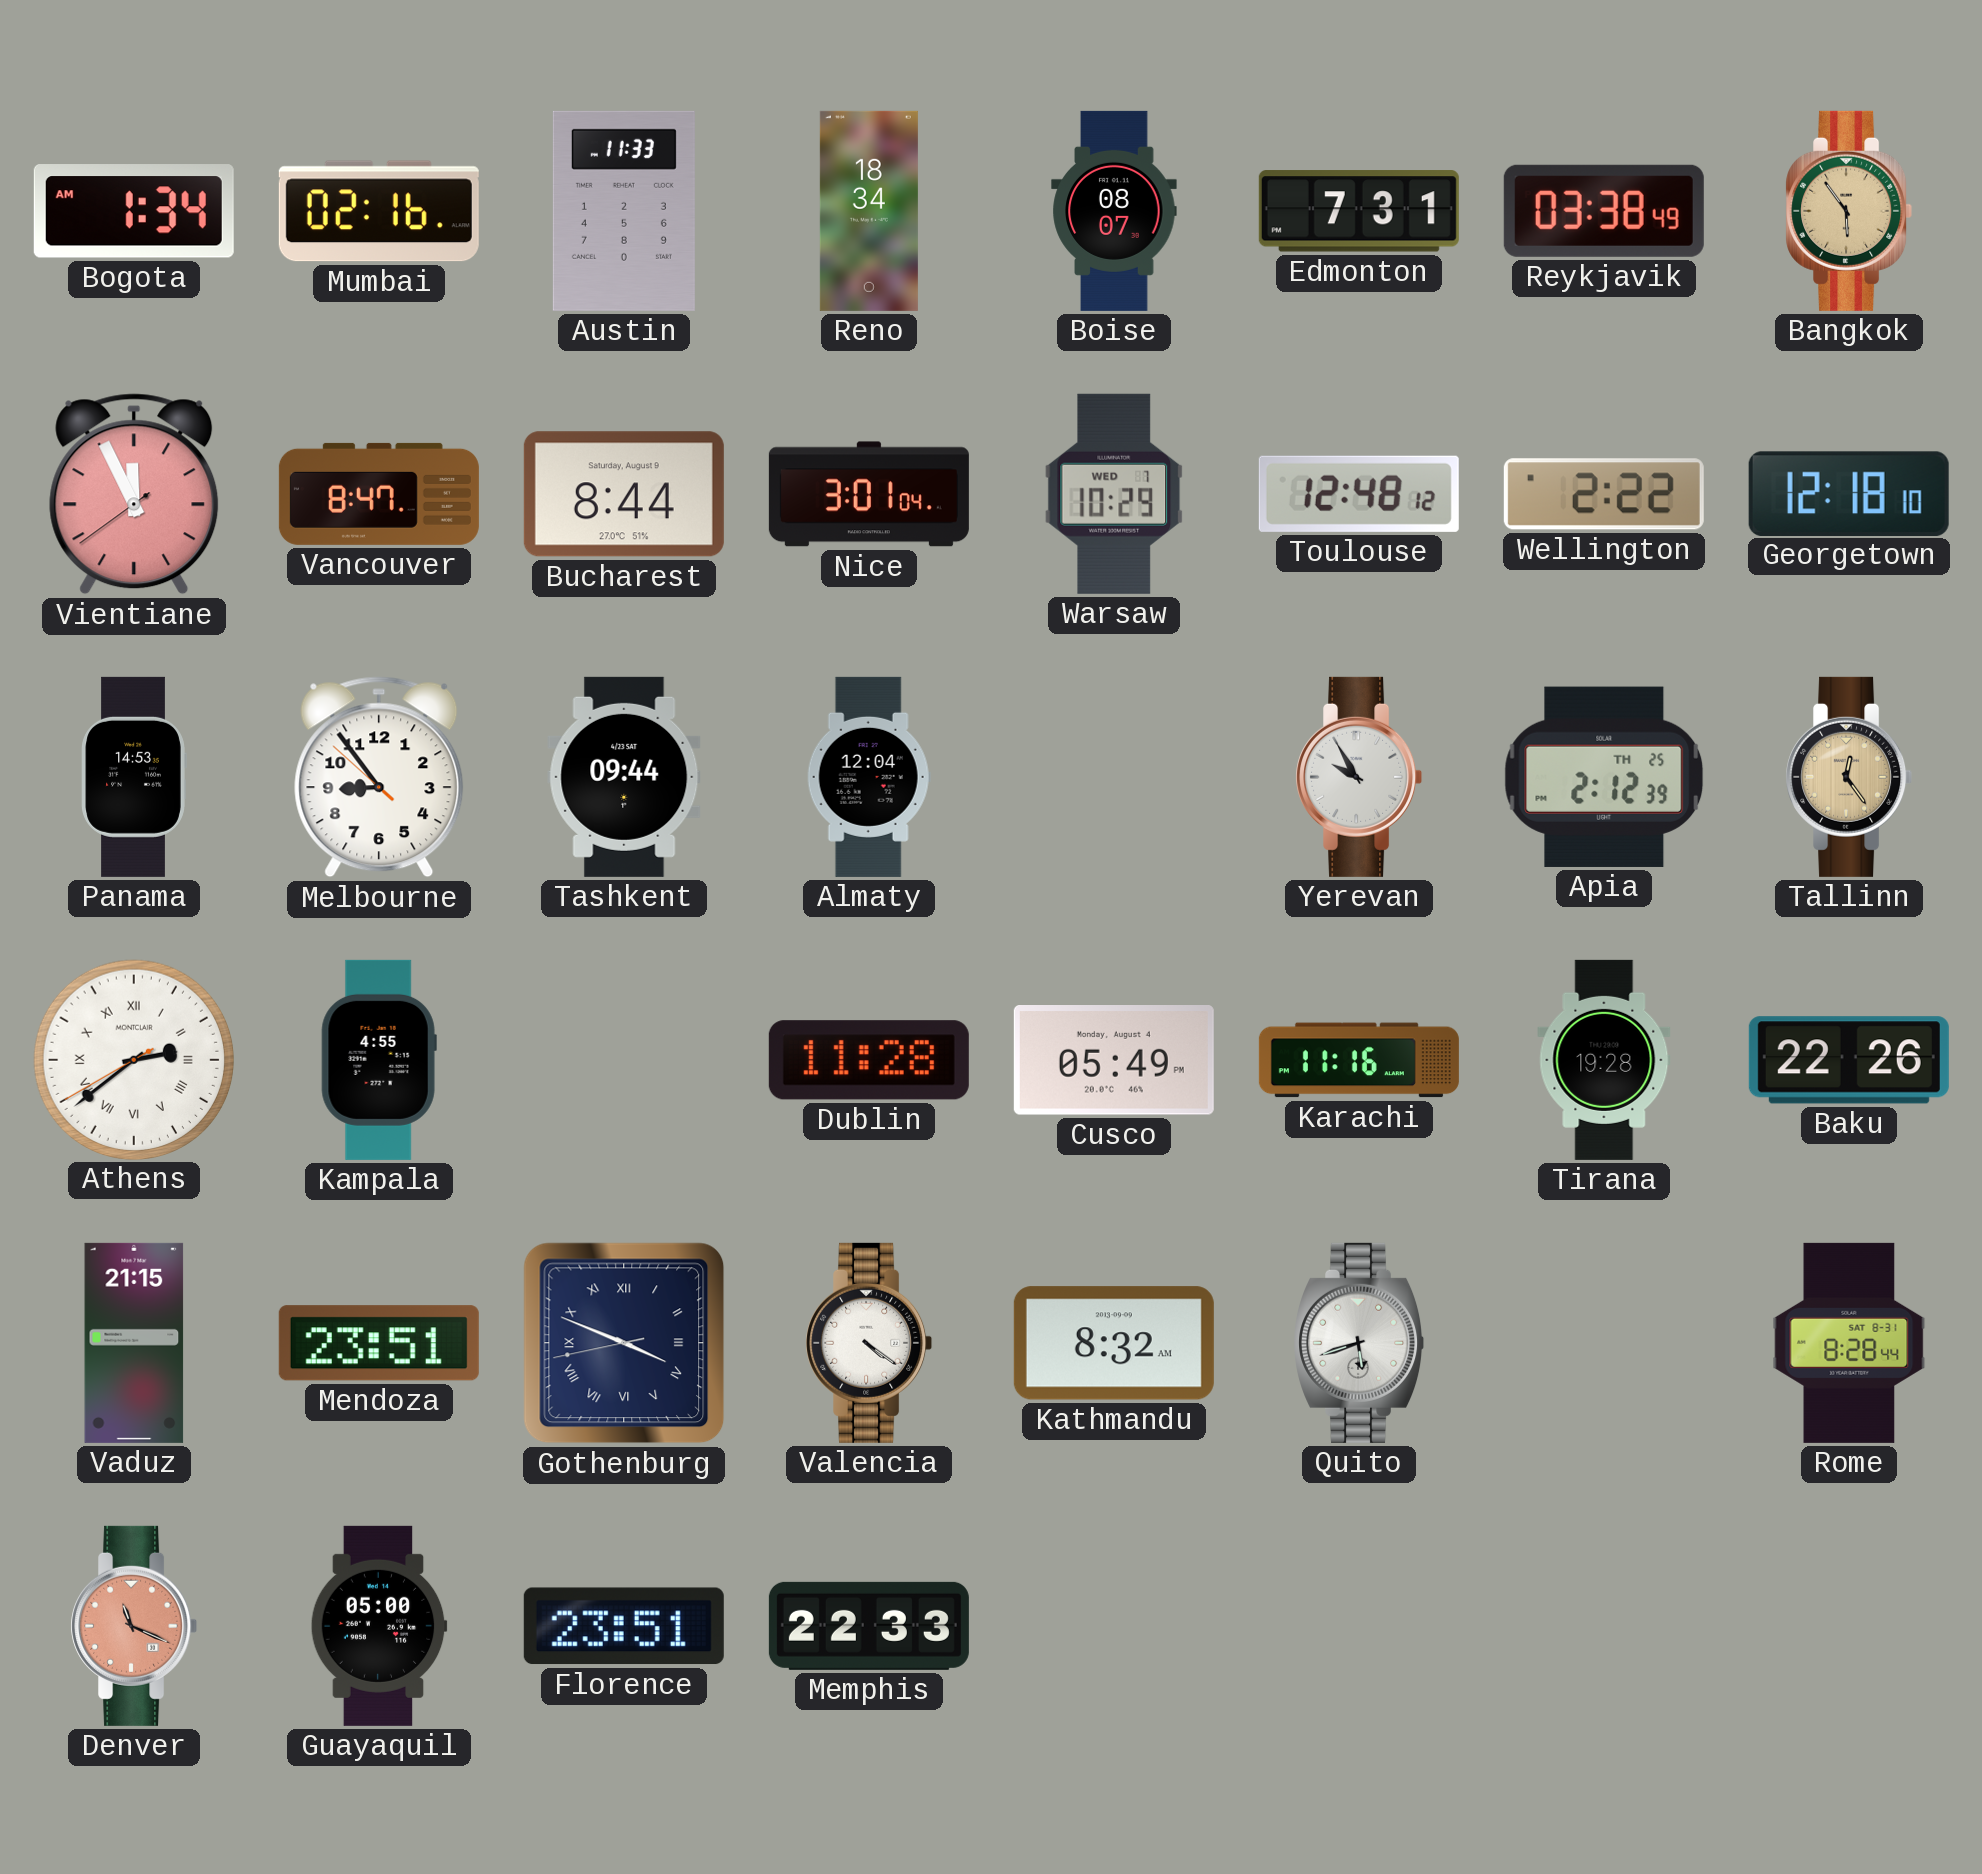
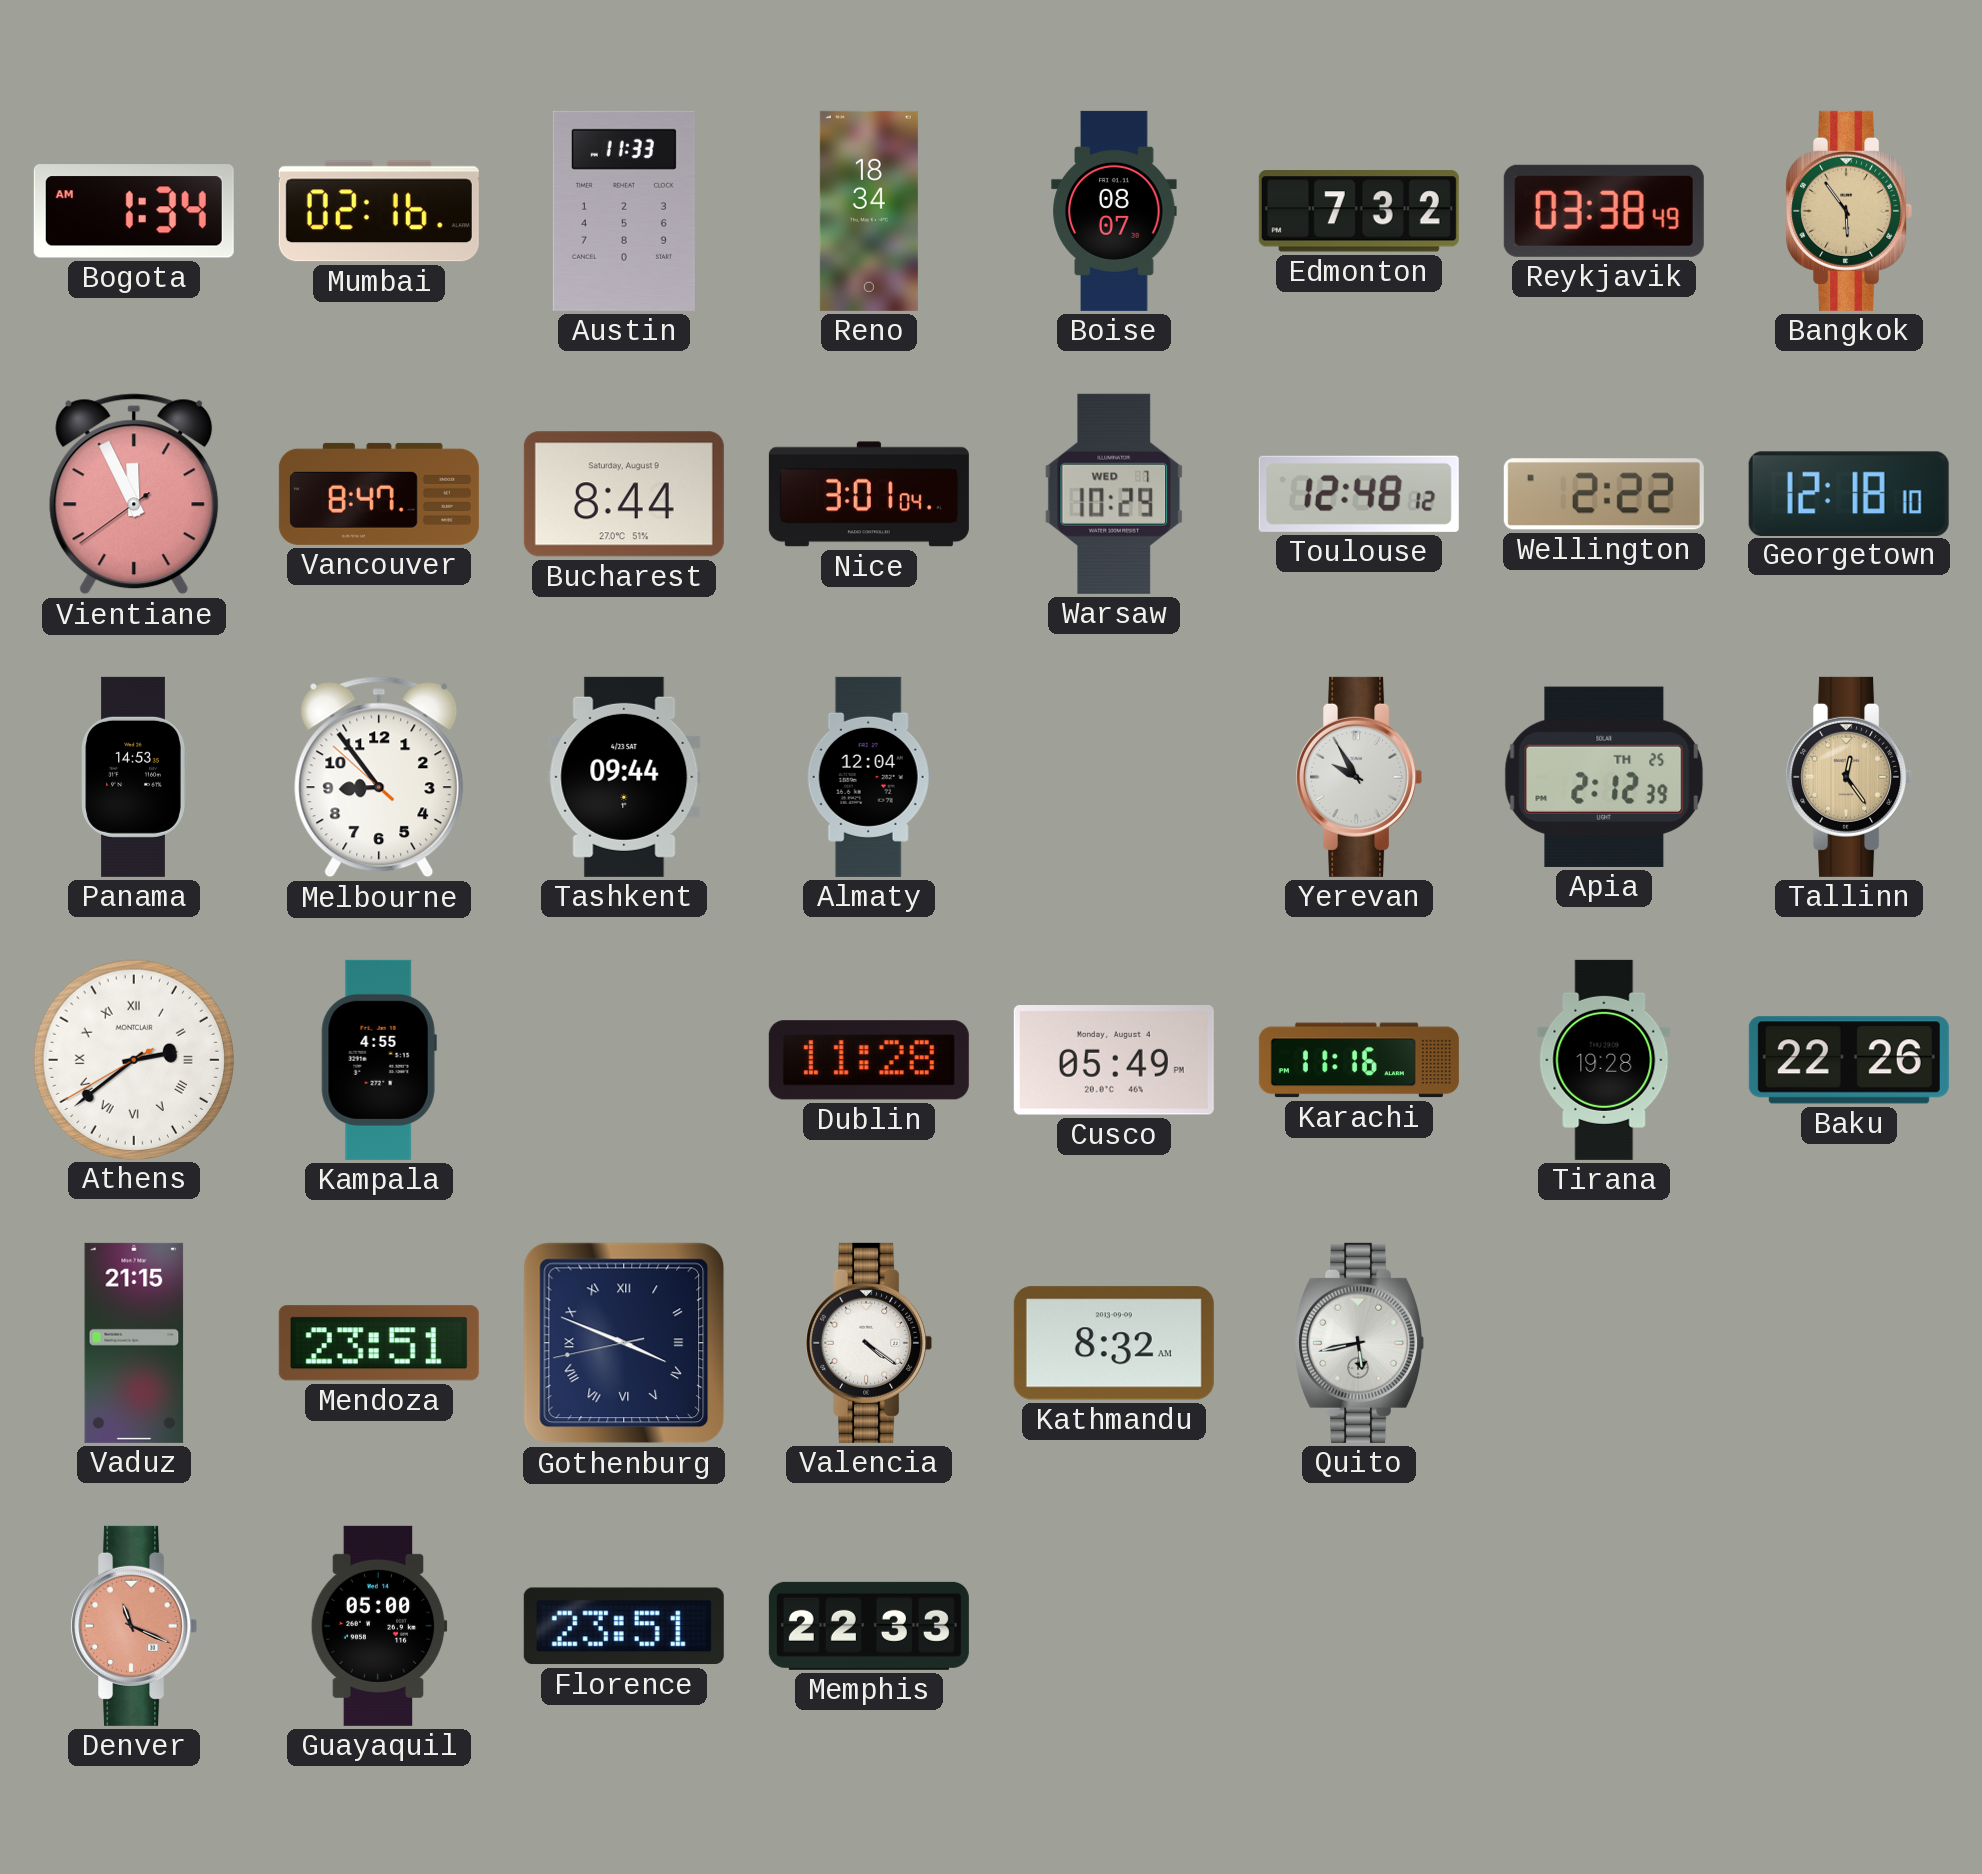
Edmonton: 7:31 -> 7:32
Quito: 5:42 -> 5:43
Rome: 8:28 -> none
